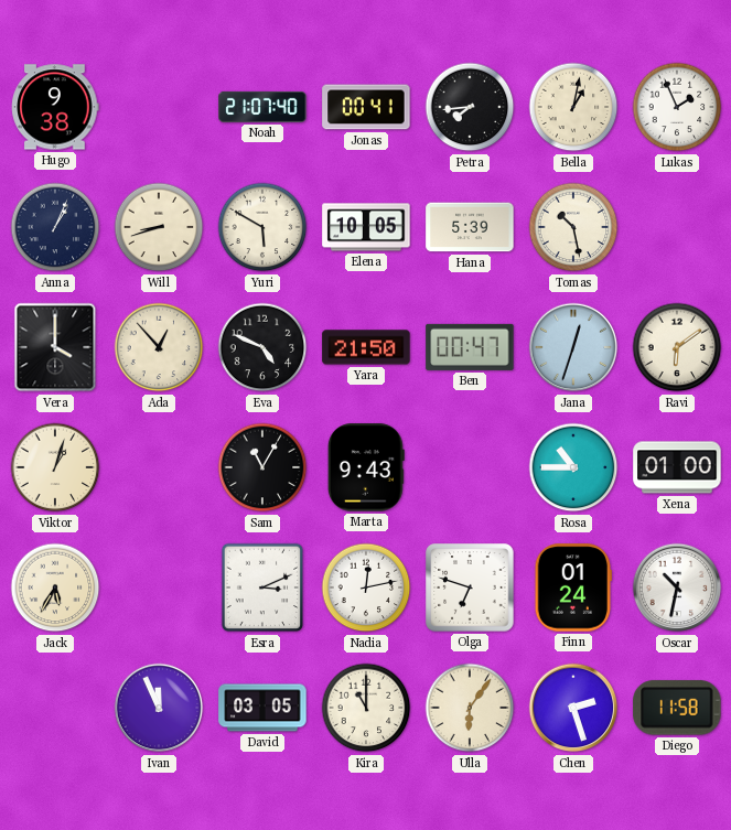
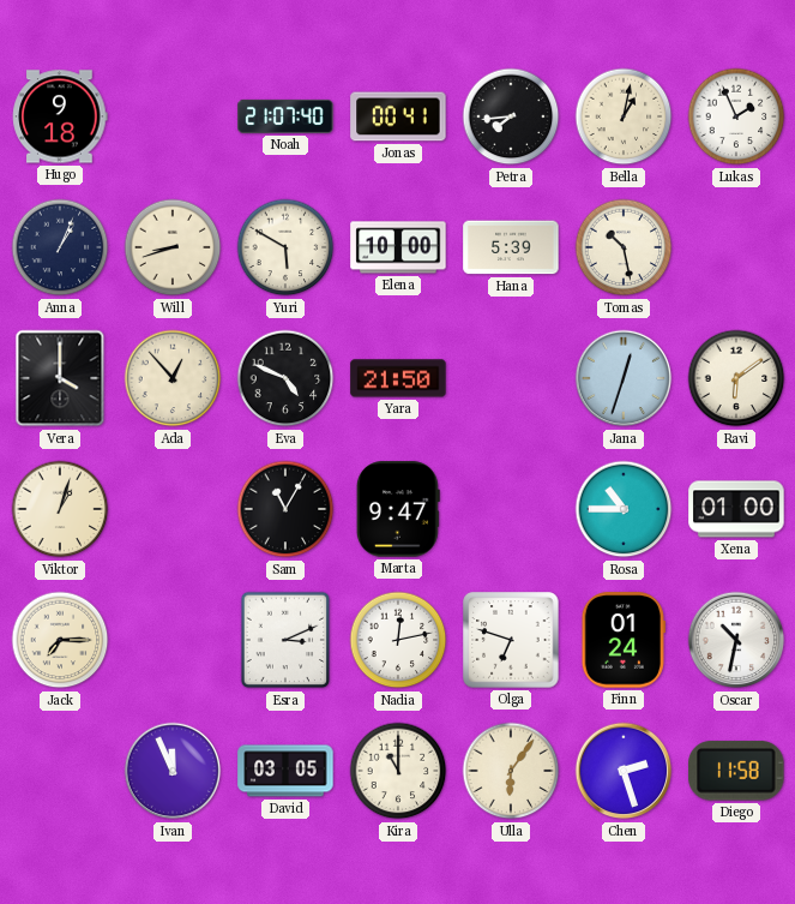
Hugo: 9:38 -> 9:18
Elena: 10:05 -> 10:00
Ben: 00:47 -> none
Marta: 9:43 -> 9:47
Jack: 5:35 -> 7:15
